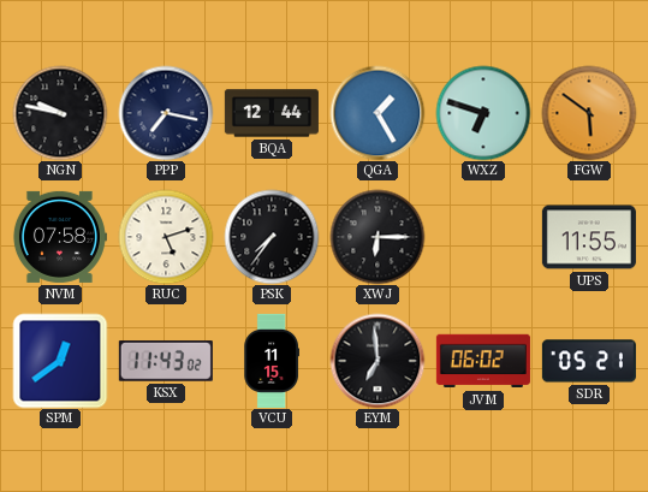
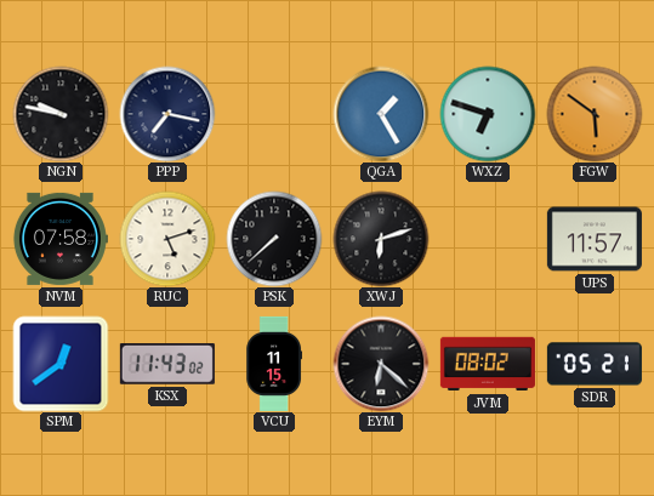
BQA: 12:44 -> none
PSK: 7:36 -> 7:38
XWJ: 6:15 -> 6:12
UPS: 11:55 -> 11:57
EYM: 6:59 -> 6:22
JVM: 06:02 -> 08:02
